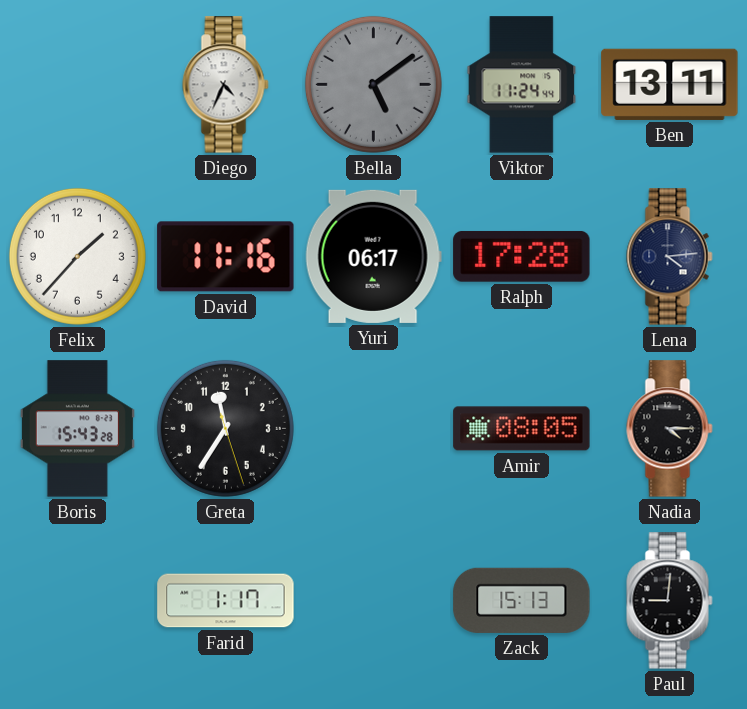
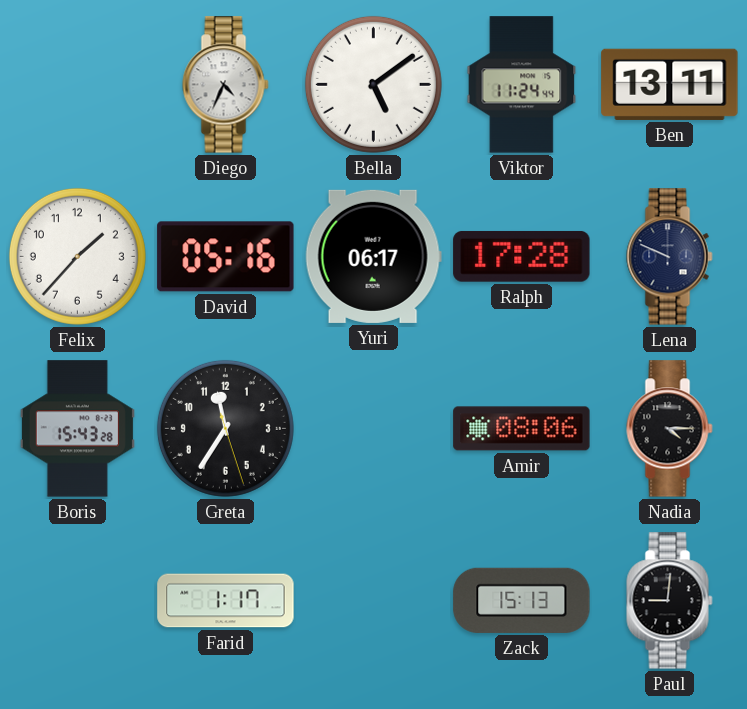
Bella dial: grey -> white
David: 11:16 -> 05:16
Lena: 4:14 -> 9:49
Amir: 08:05 -> 08:06
